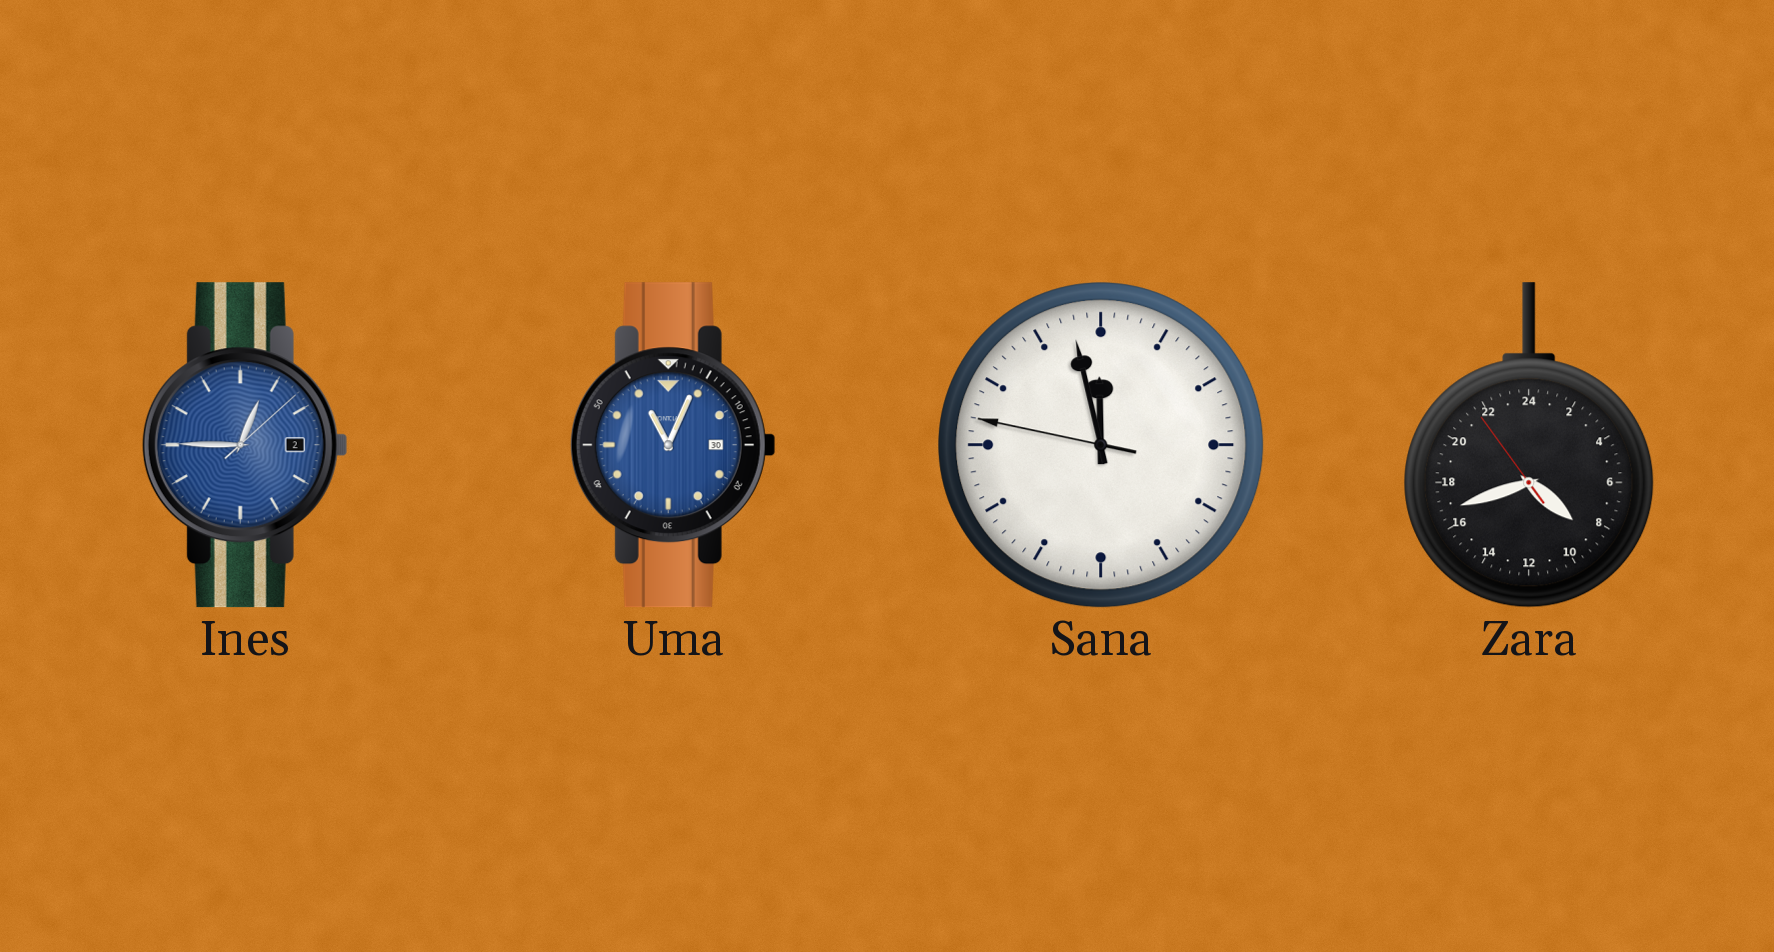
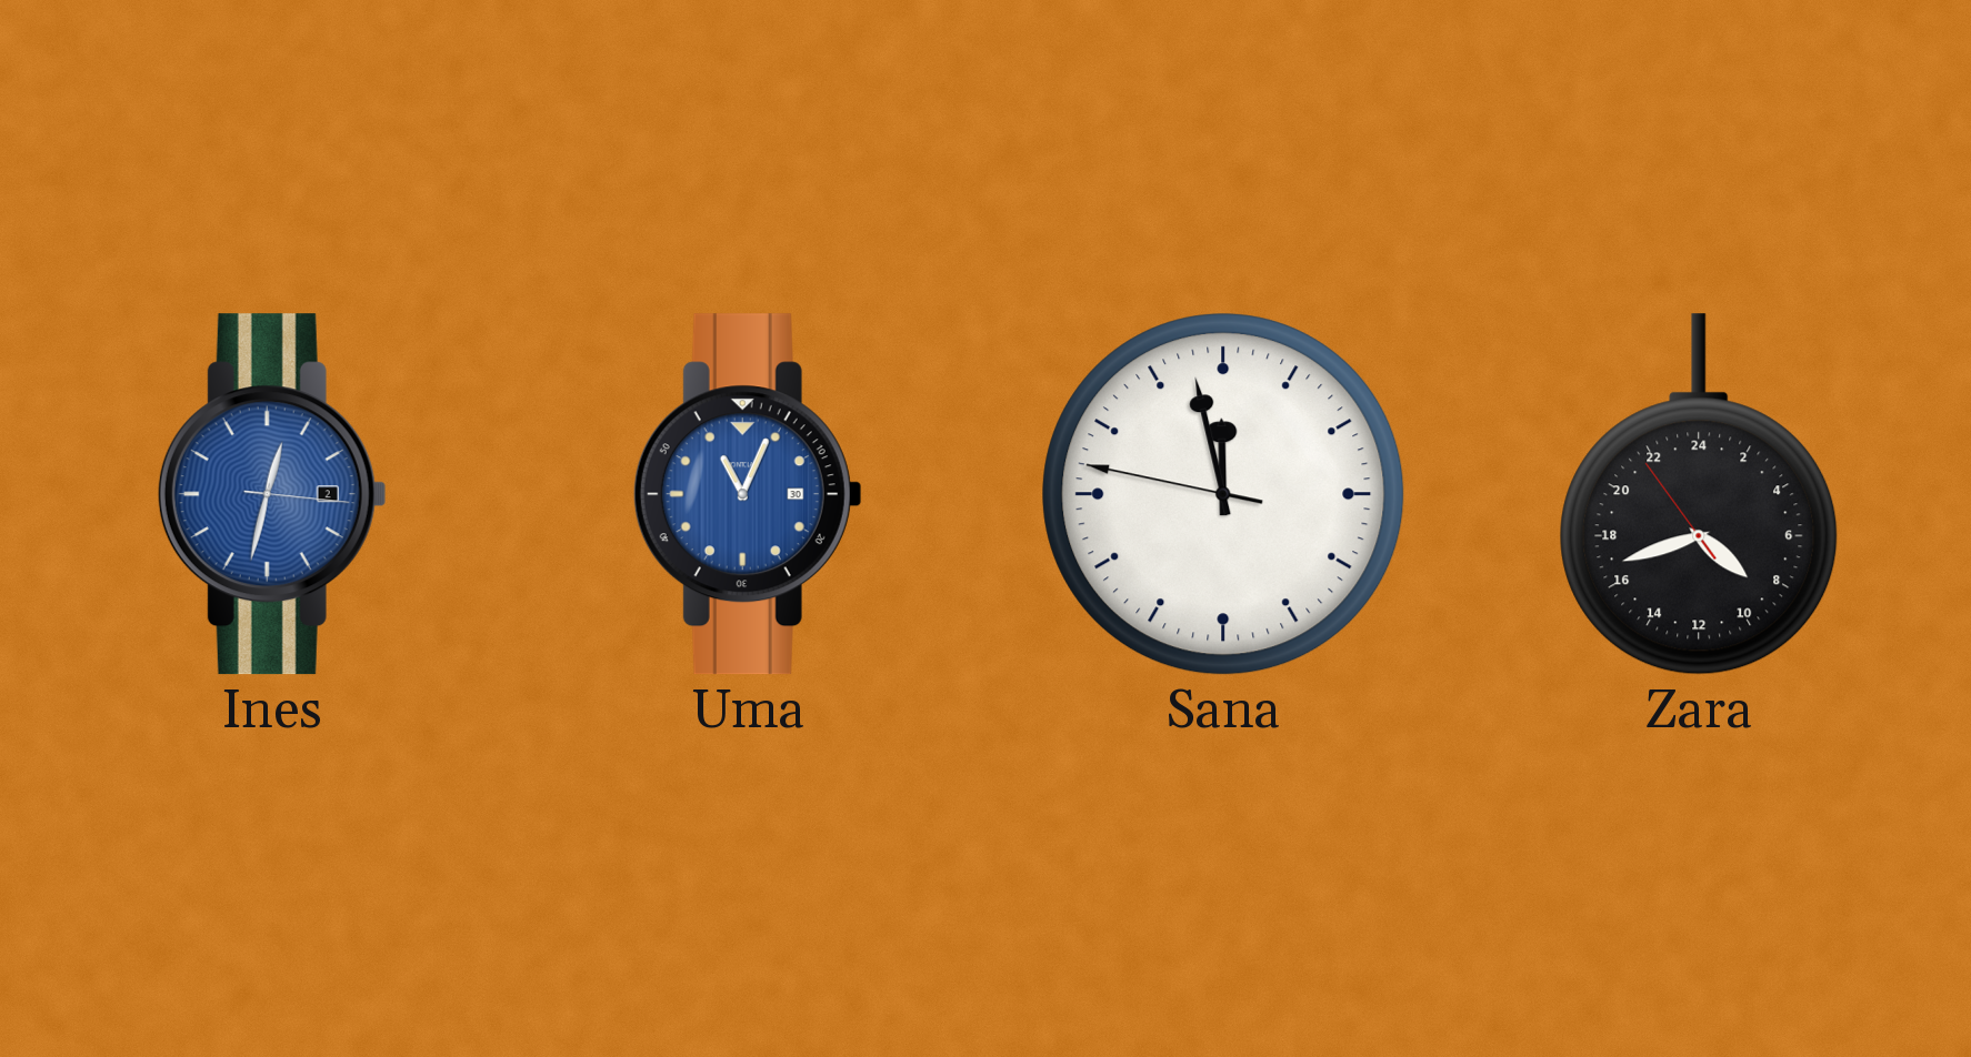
Ines: 12:45 -> 12:32
